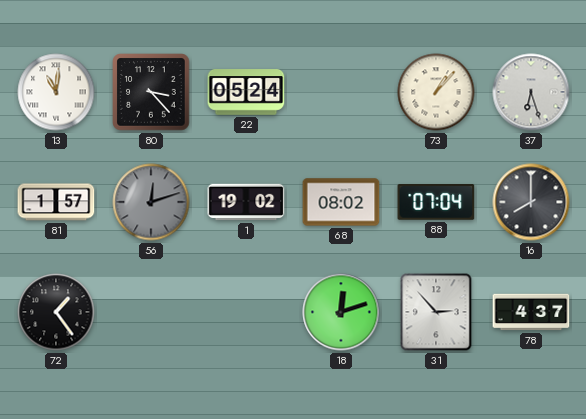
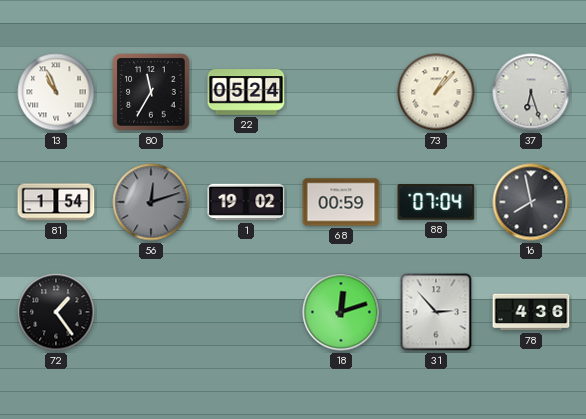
13: 11:01 -> 10:56
80: 3:23 -> 11:35
81: 1:57 -> 1:54
68: 08:02 -> 00:59
16: 8:00 -> 7:58
78: 4:37 -> 4:36
